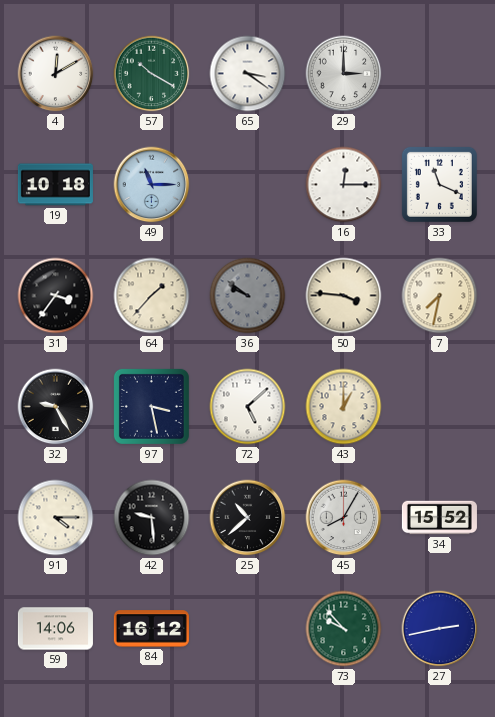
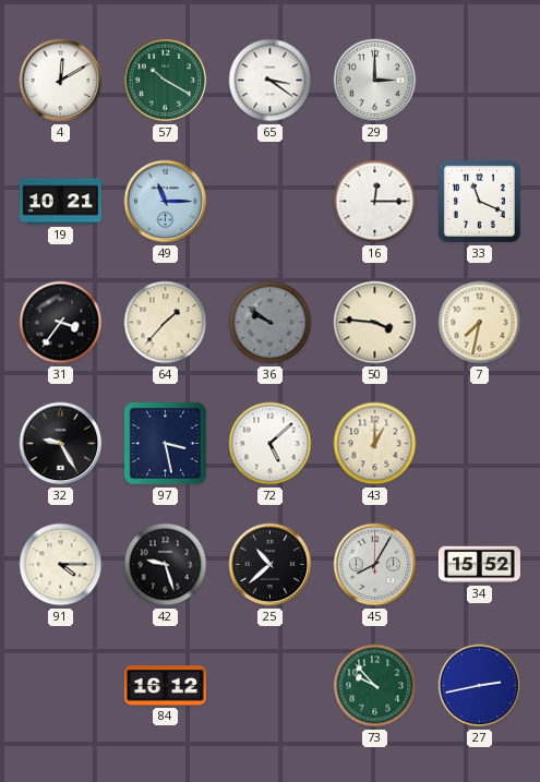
19: 10:18 -> 10:21
42: 9:29 -> 9:27
59: 14:06 -> none
